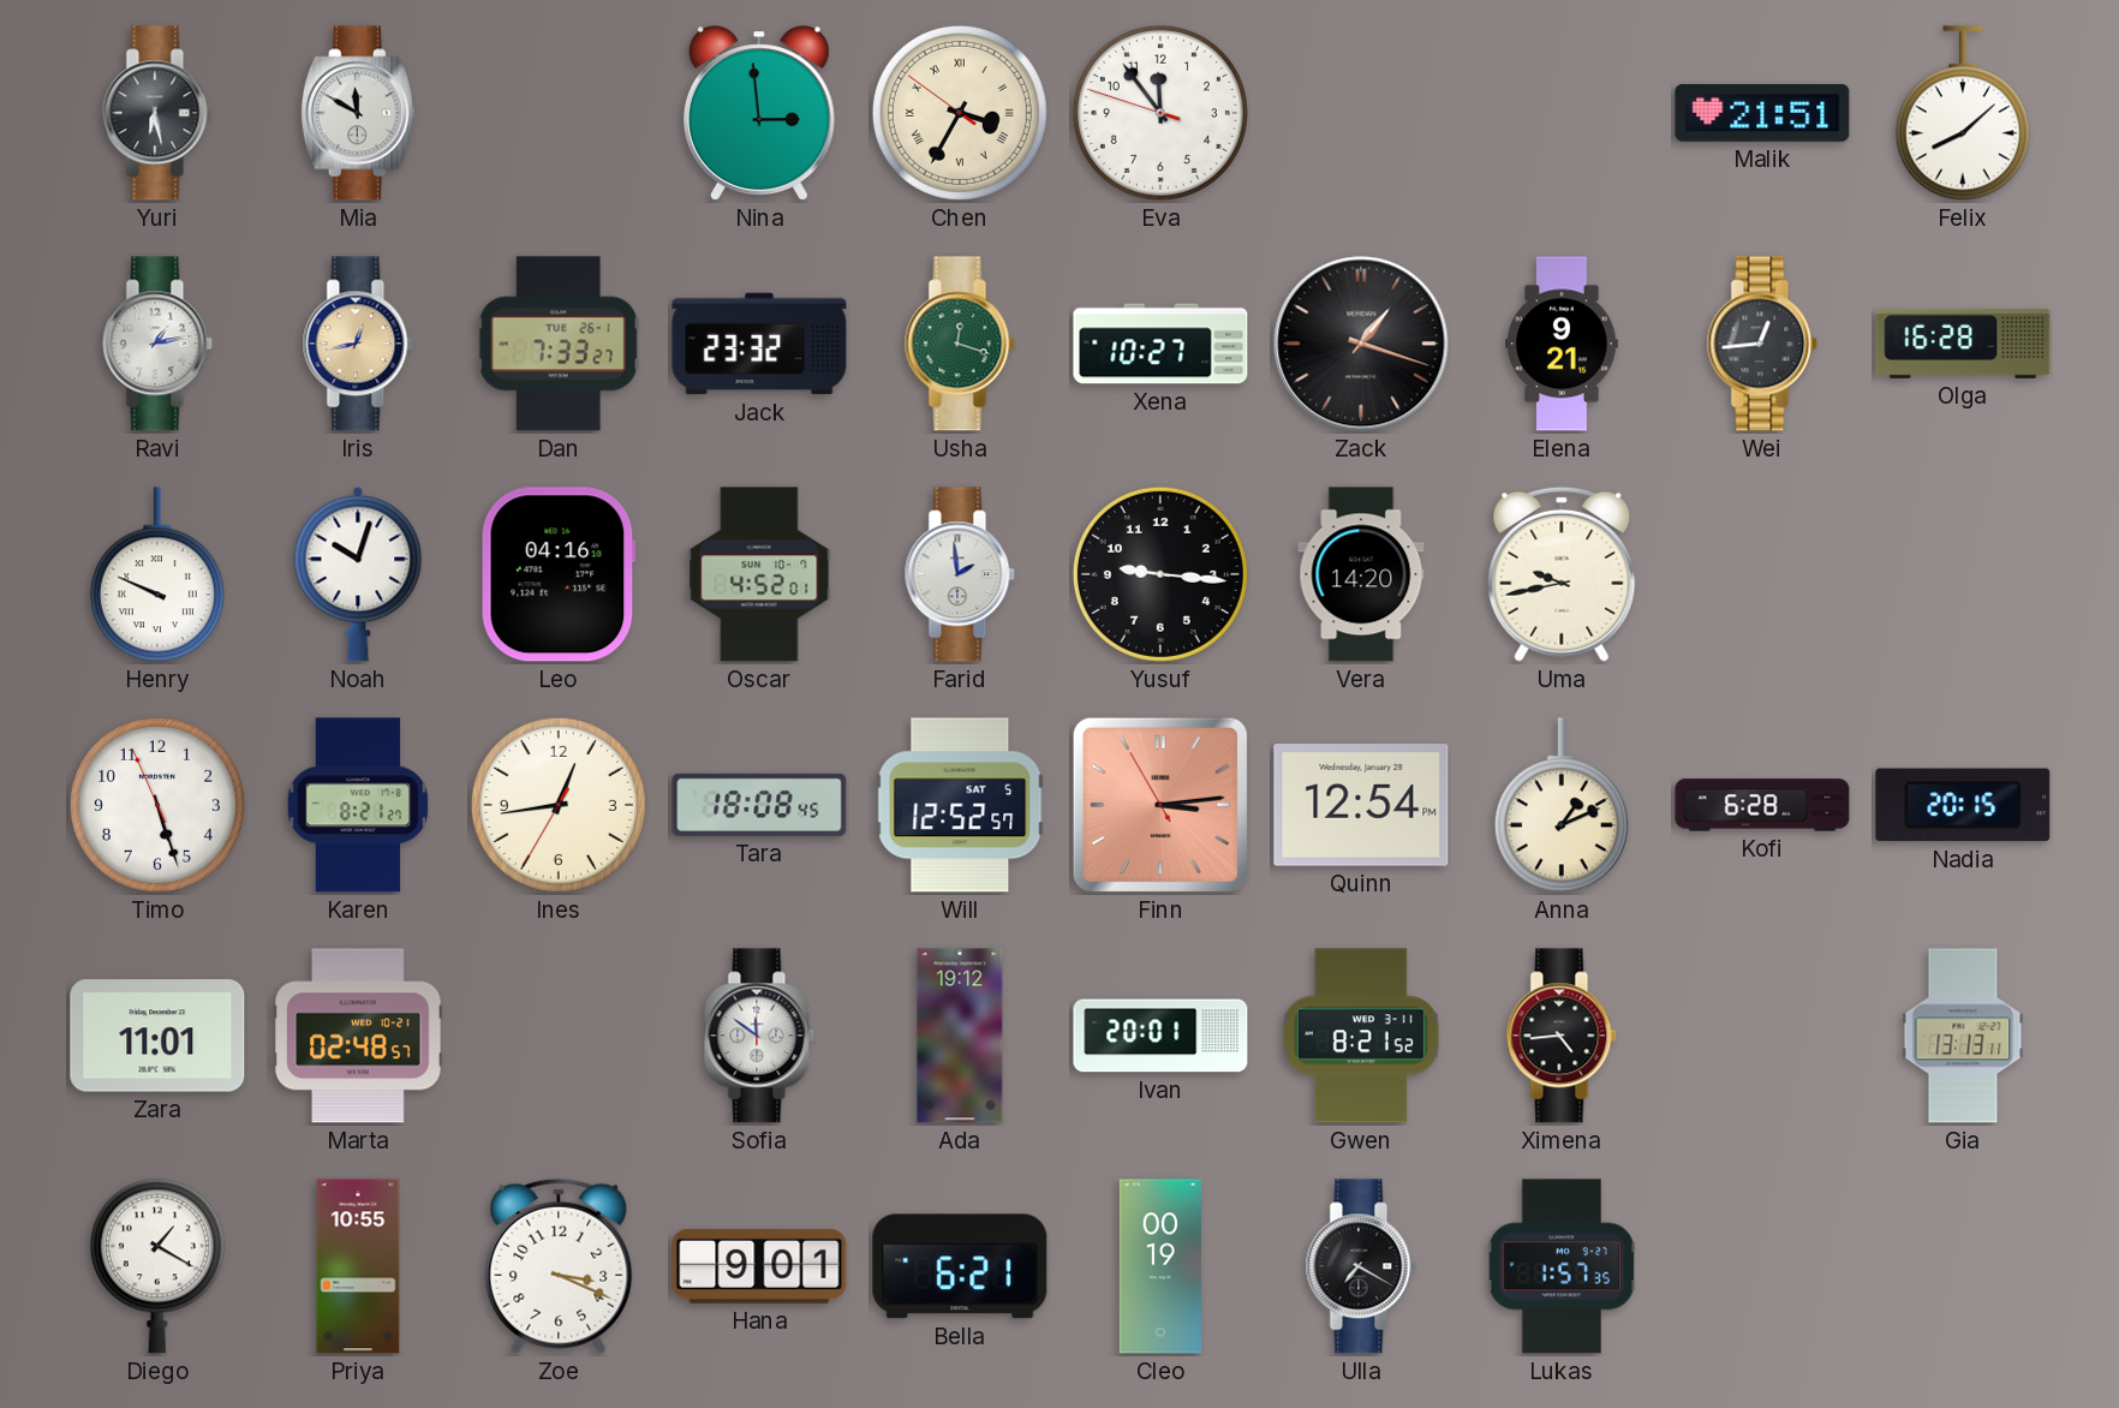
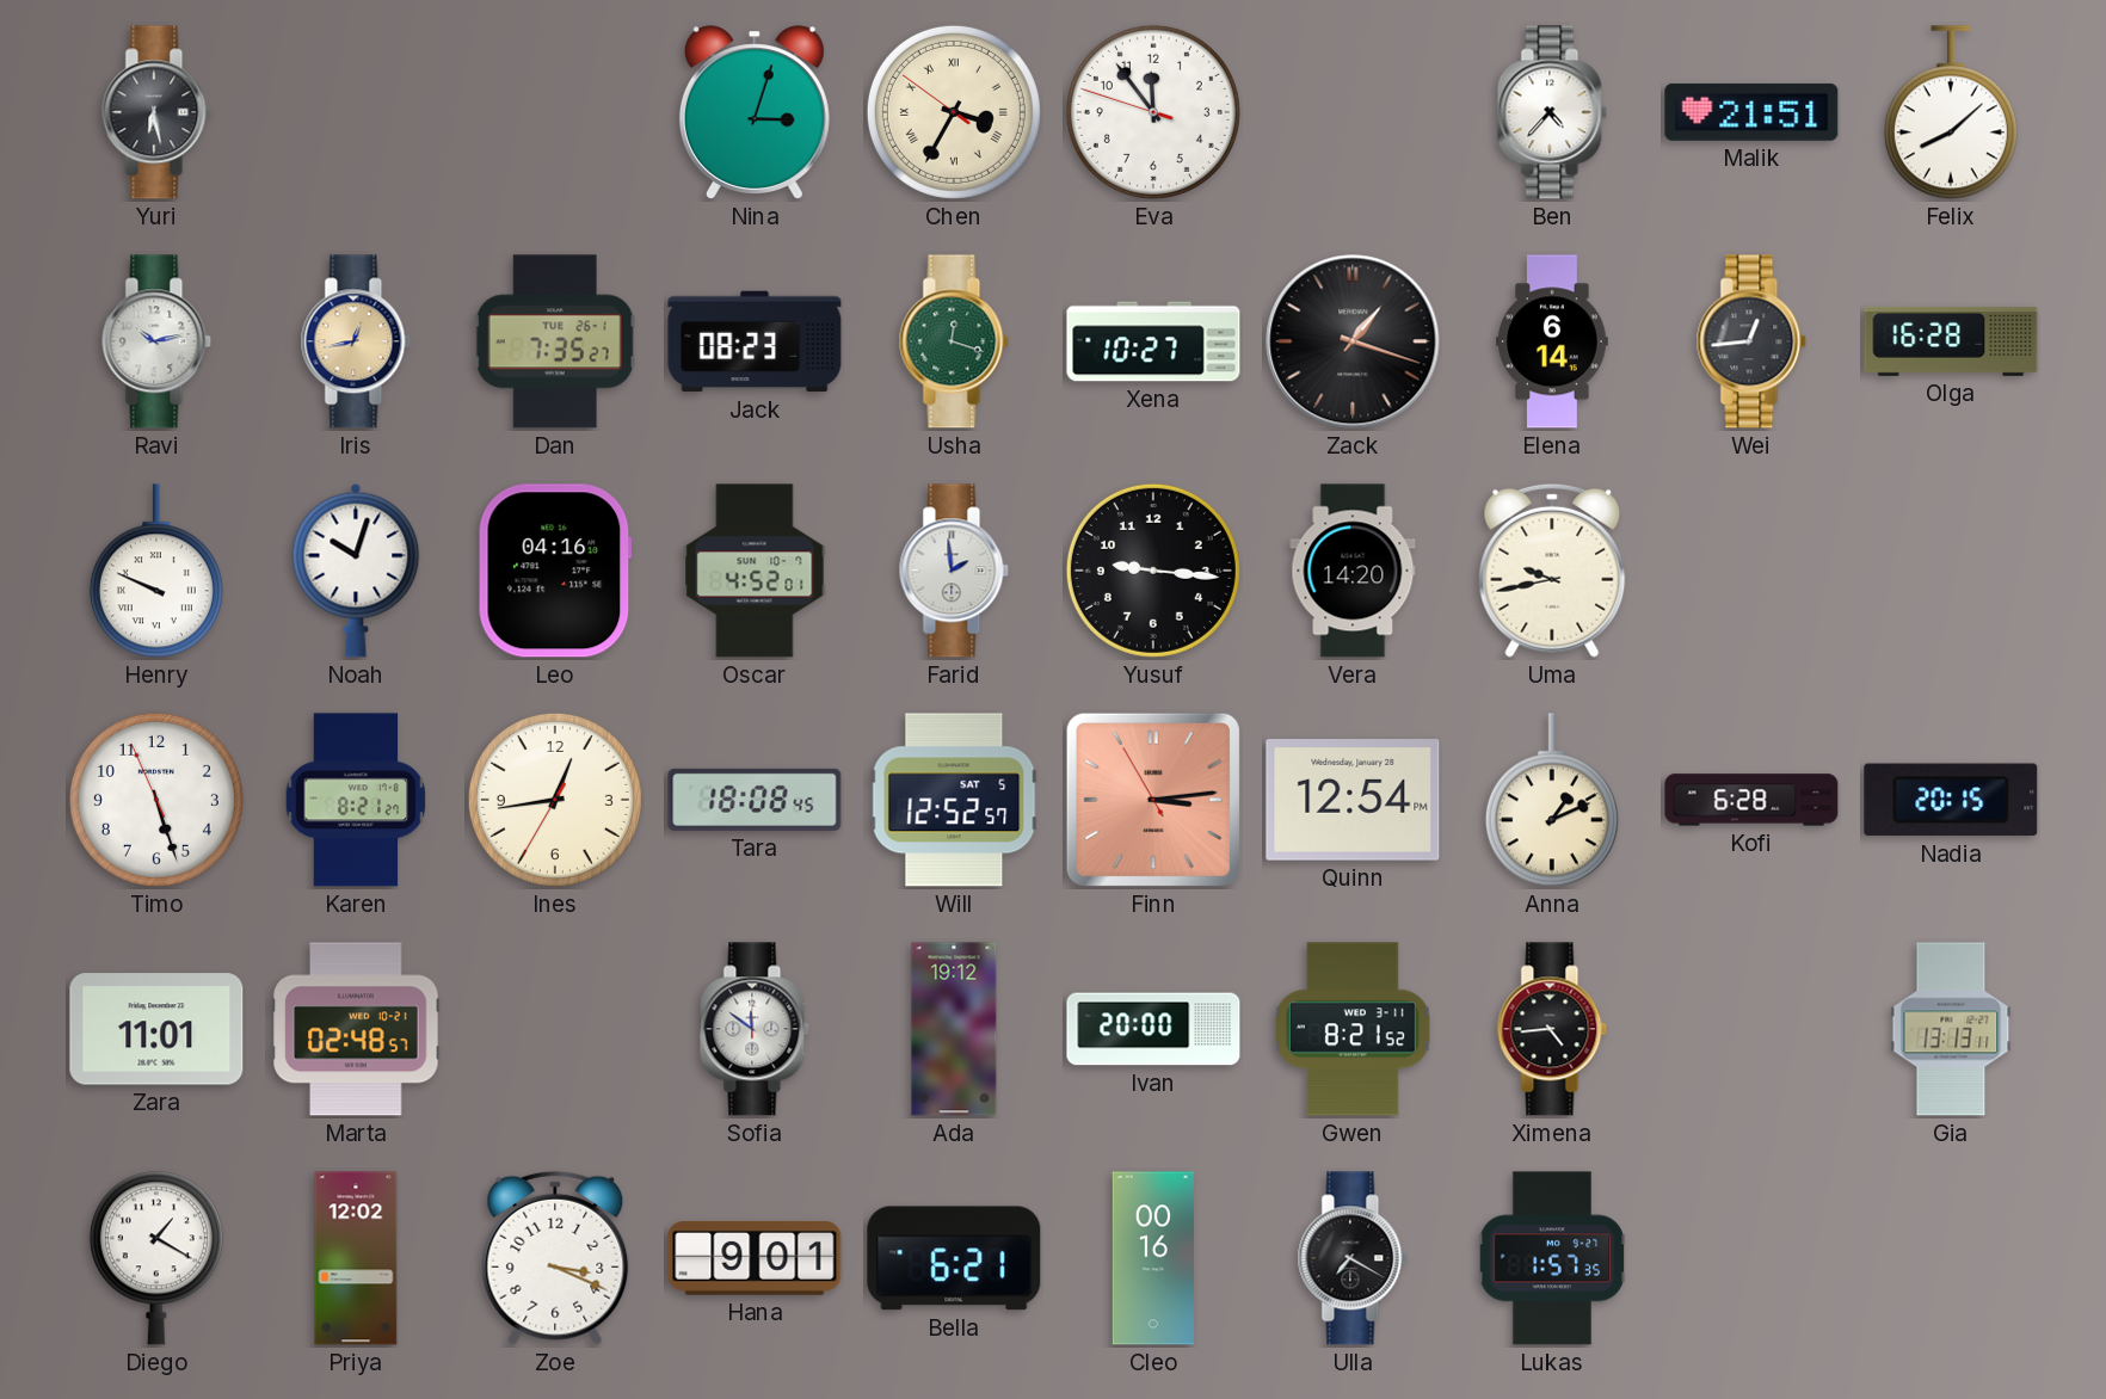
Mia: 11:50 -> none
Nina: 2:59 -> 3:03
Ben: none -> 4:37
Ravi: 1:13 -> 10:13
Dan: 7:33 -> 7:35
Jack: 23:32 -> 08:23
Elena: 9:21 -> 6:14
Ivan: 20:01 -> 20:00
Priya: 10:55 -> 12:02
Cleo: 00:19 -> 00:16
